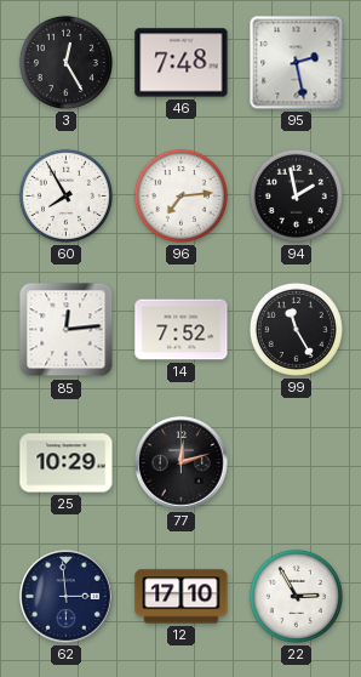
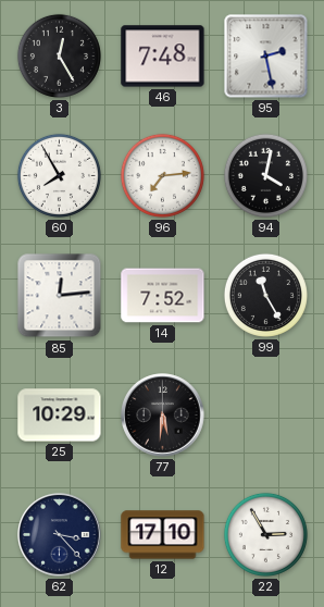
94: 1:58 -> 4:02
77: 12:12 -> 5:31
62: 2:59 -> 3:23
